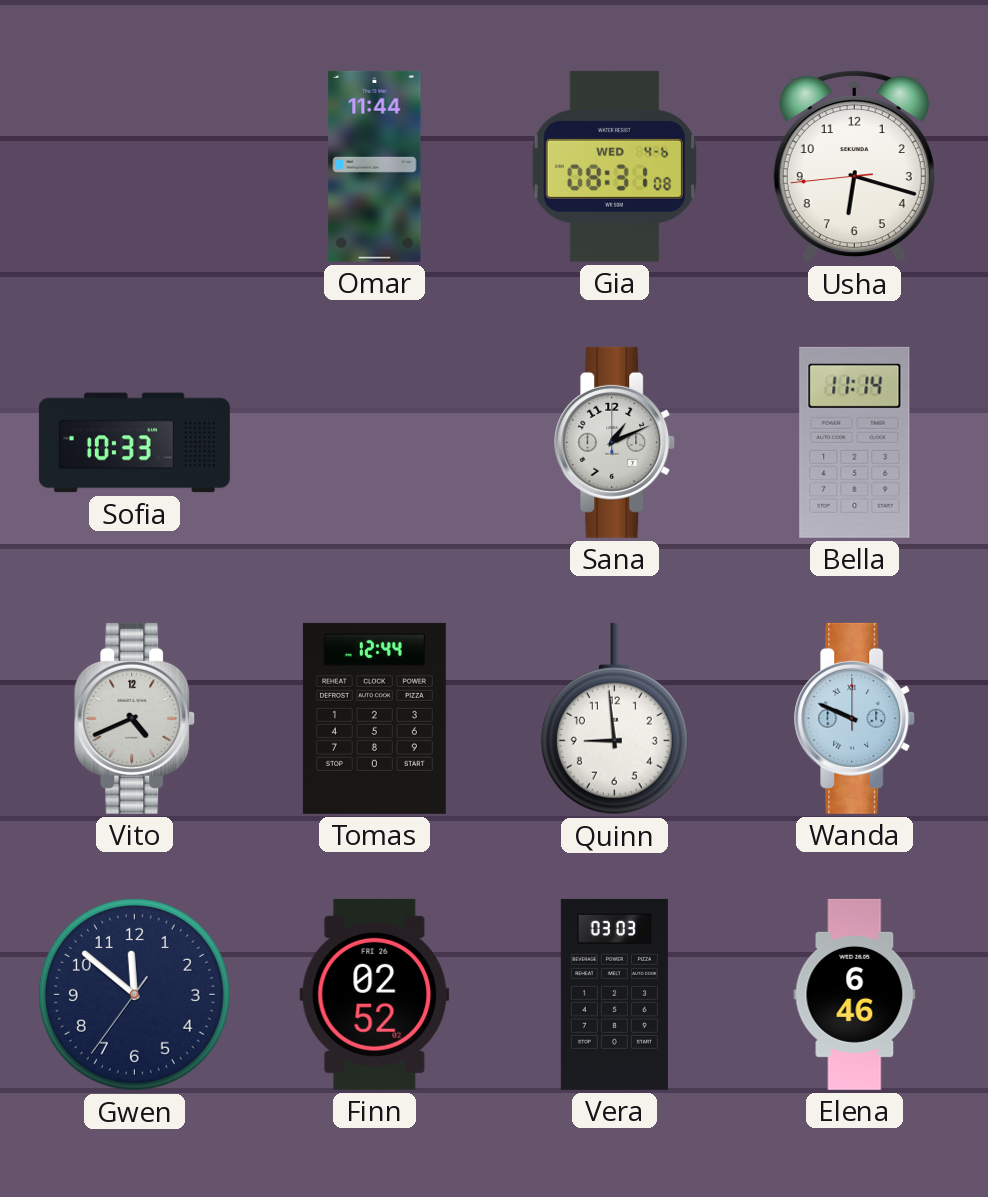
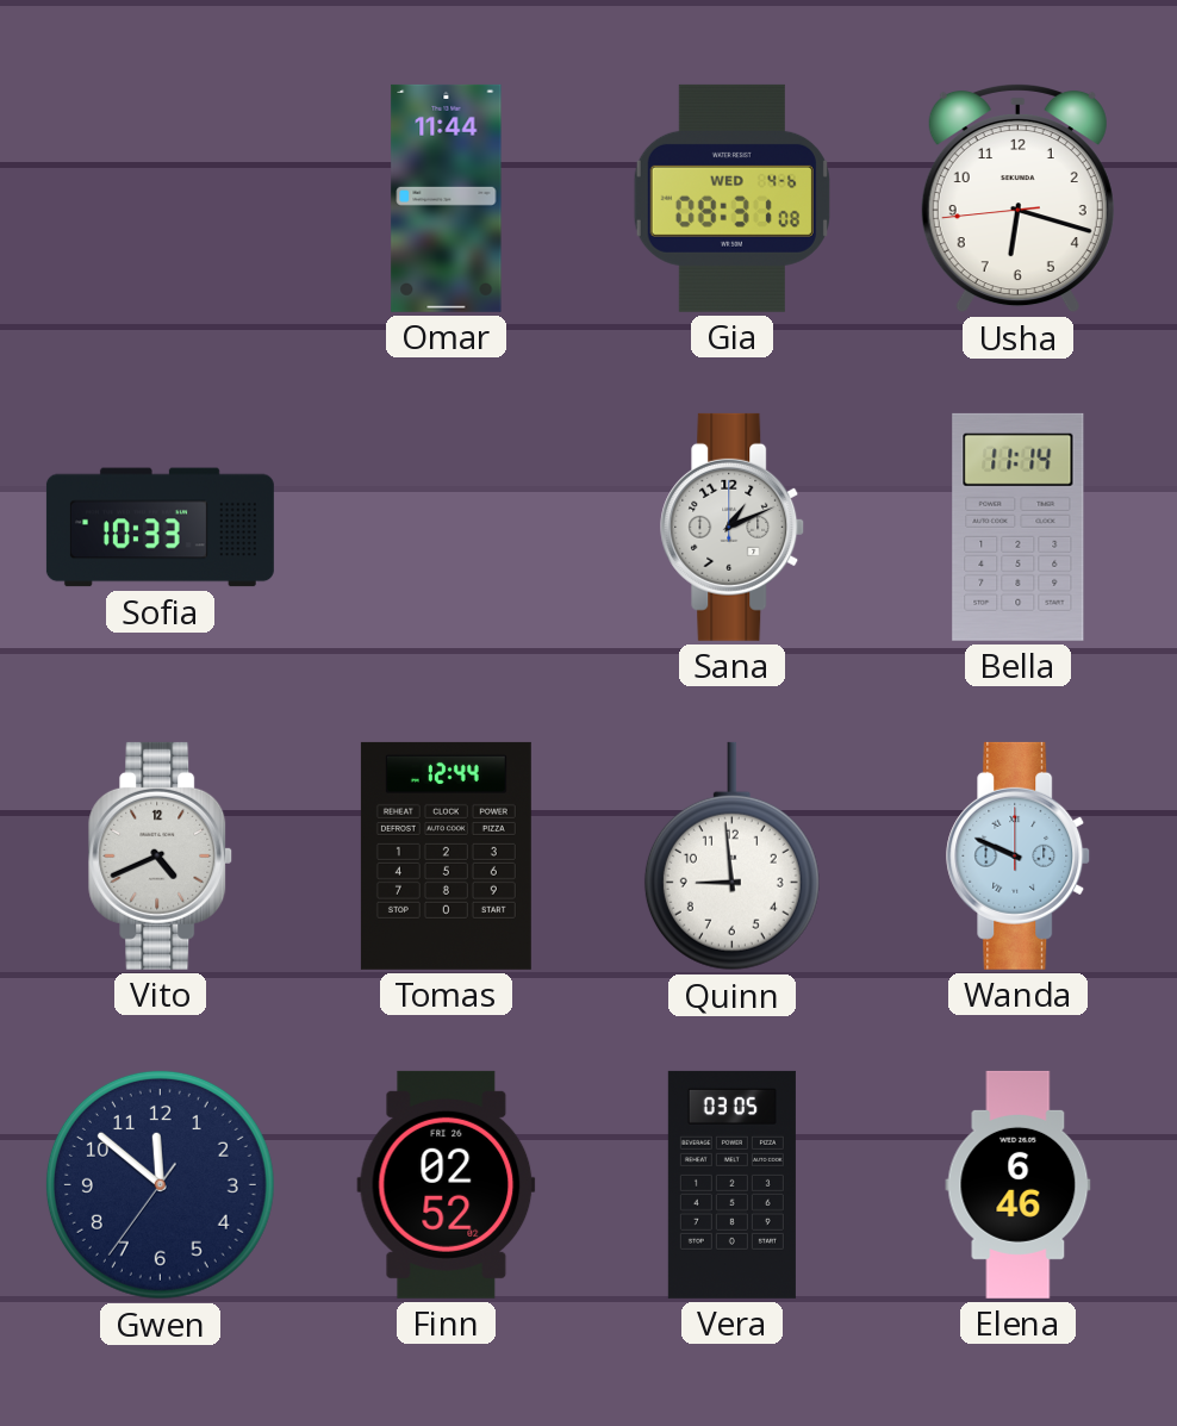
Vera: 03:03 -> 03:05
